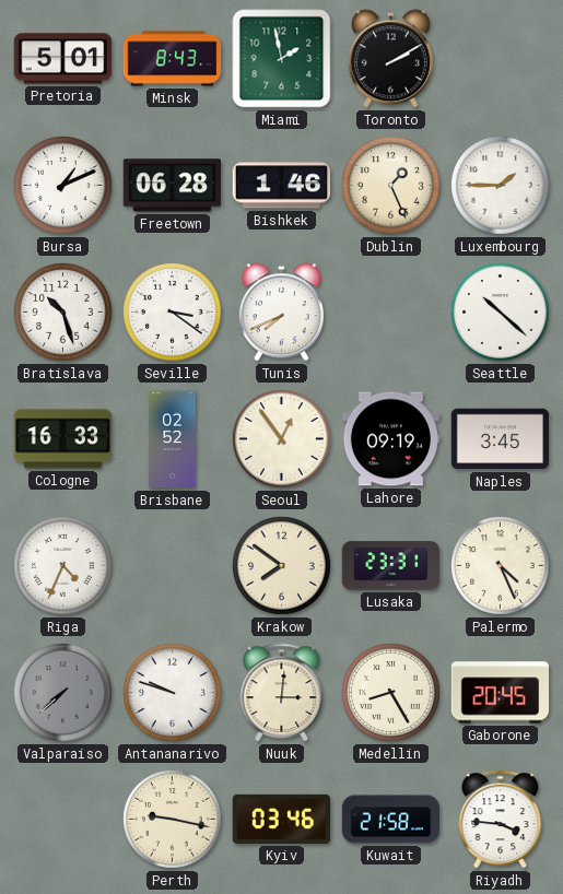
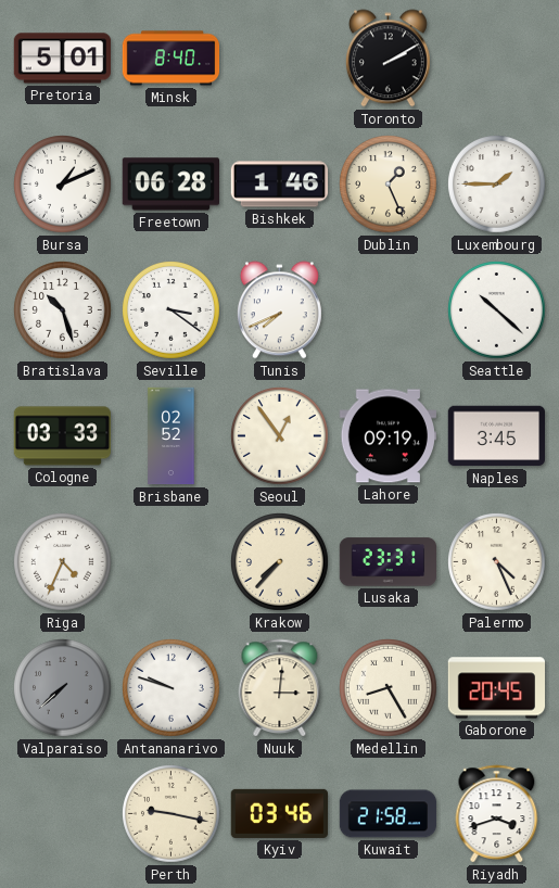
Minsk: 8:43 -> 8:40
Miami: 1:58 -> none
Cologne: 16:33 -> 03:33
Krakow: 7:51 -> 7:37
Riyadh: 3:46 -> 3:42
